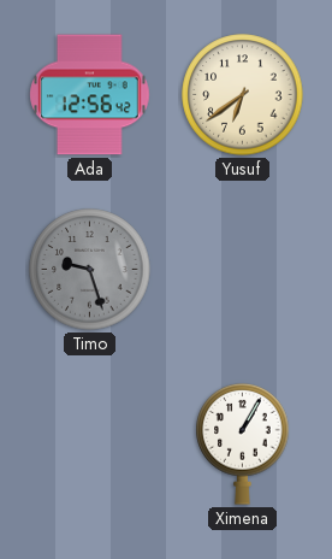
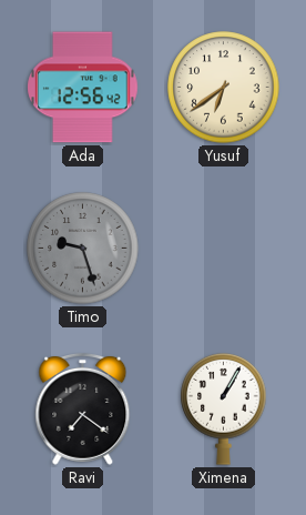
Ravi: none -> 7:21
